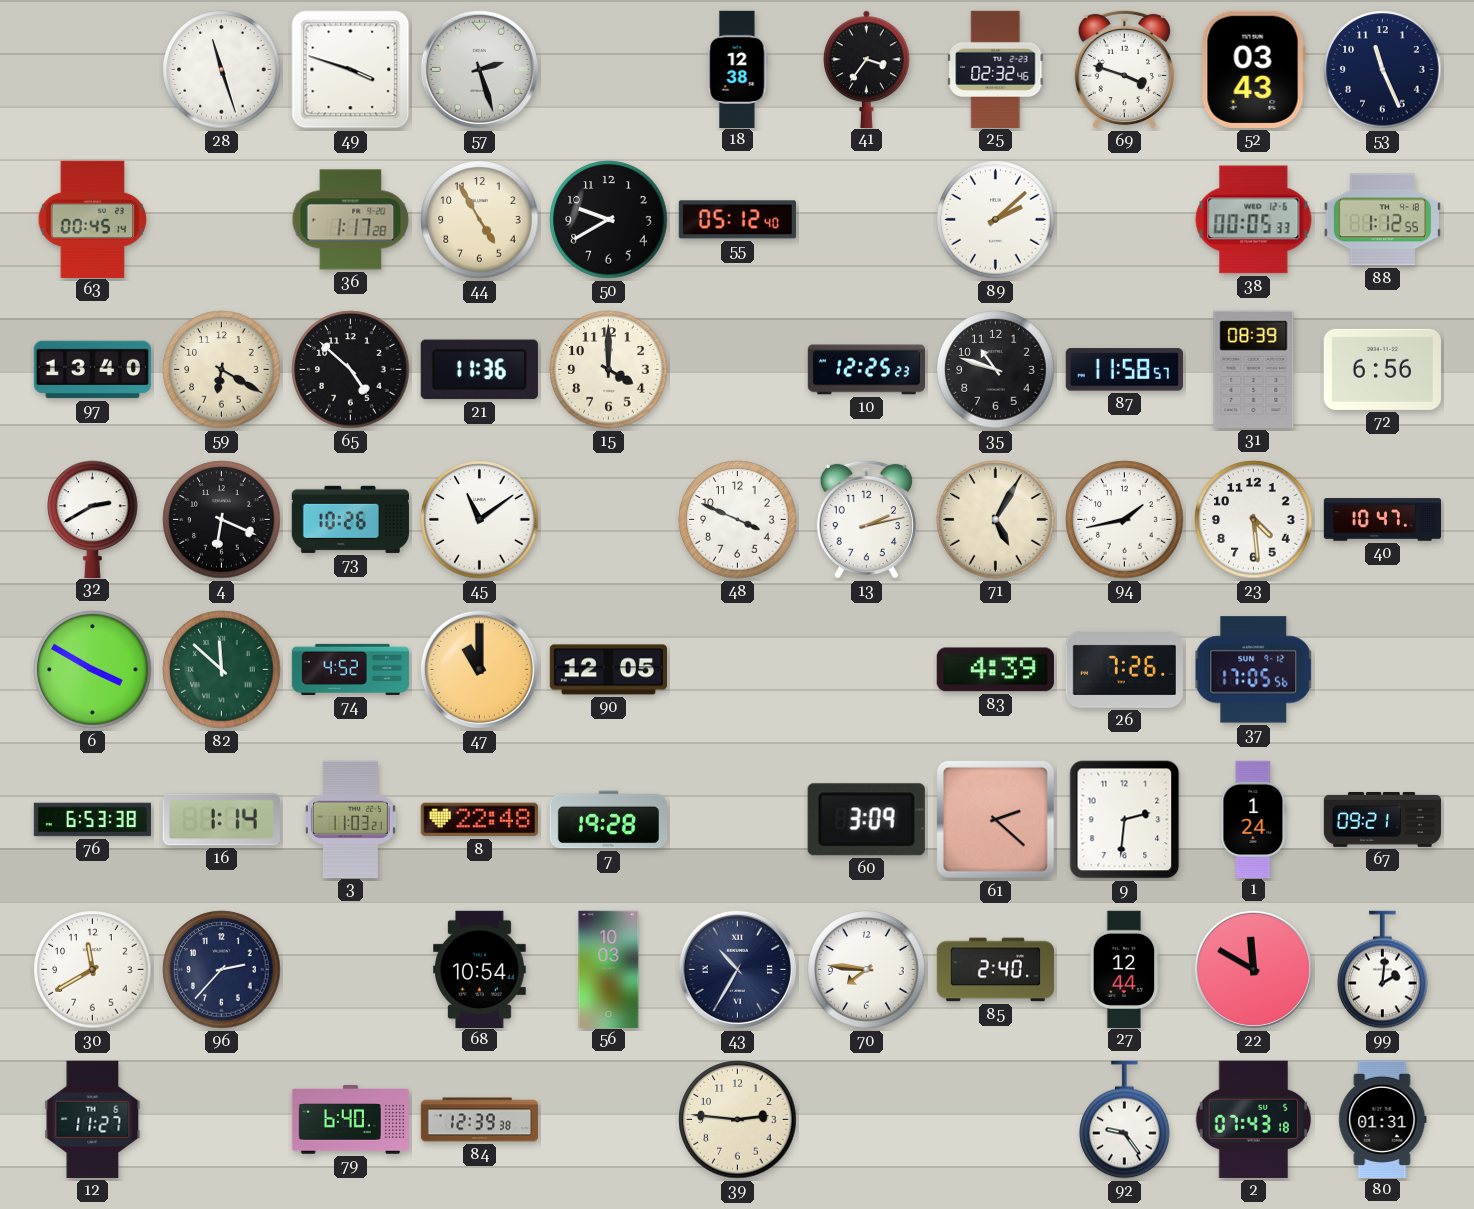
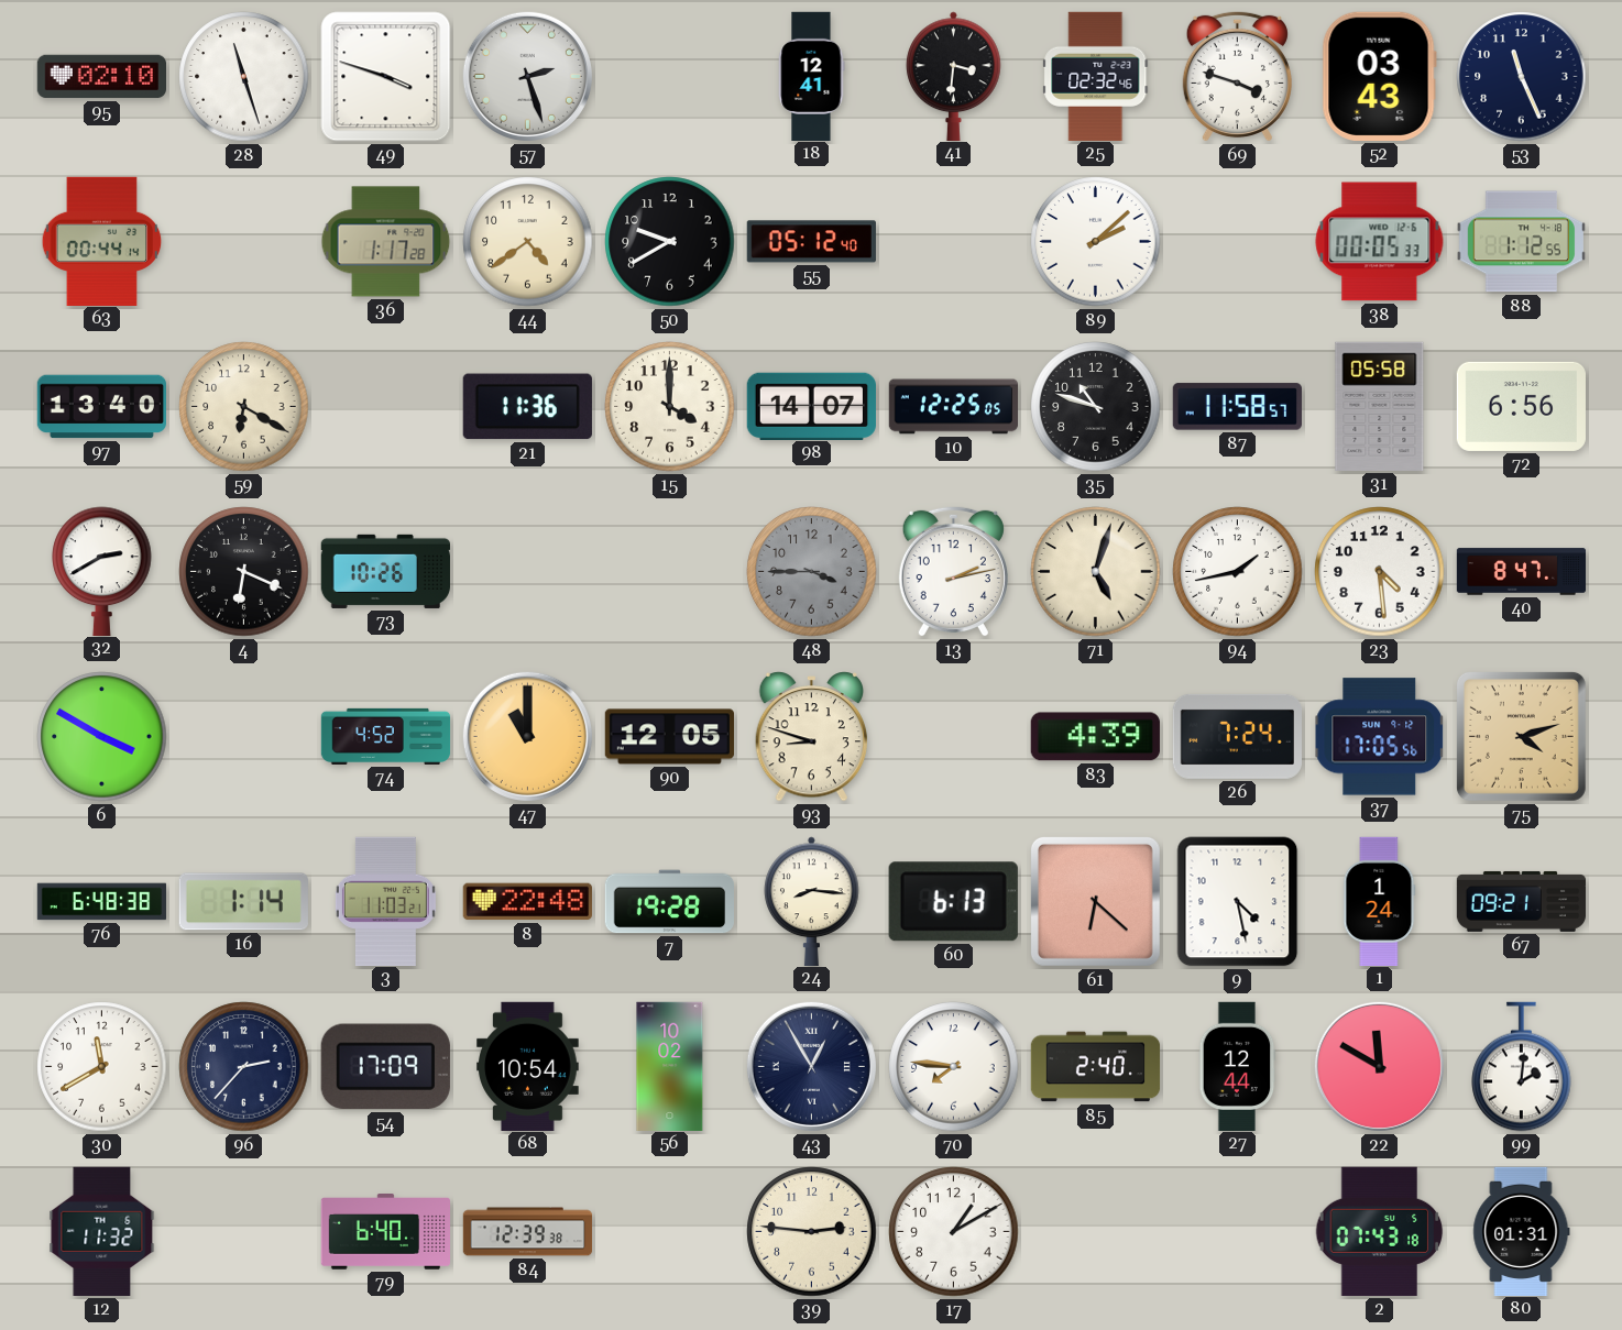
95: none -> 02:10
18: 12:38 -> 12:41
41: 3:36 -> 3:31
63: 00:45 -> 00:44
44: 4:55 -> 4:39
65: 4:52 -> none
98: none -> 14:07
10: 12:25:23 -> 12:25:05
31: 08:39 -> 05:58
45: 11:09 -> none
48: 3:49 -> 3:45
48 dial: white -> grey
71: 5:05 -> 5:03
40: 10:47 -> 8:47
82: 11:52 -> none
93: none -> 8:48
26: 7:26 -> 7:24
75: none -> 4:12
76: 6:53 -> 6:48
24: none -> 8:16
60: 3:09 -> 6:13
61: 2:22 -> 6:22
9: 2:31 -> 4:28
54: none -> 17:09
56: 10:03 -> 10:02
43: 10:35 -> 12:55
12: 11:27 -> 11:32
17: none -> 1:10
92: 9:24 -> none
